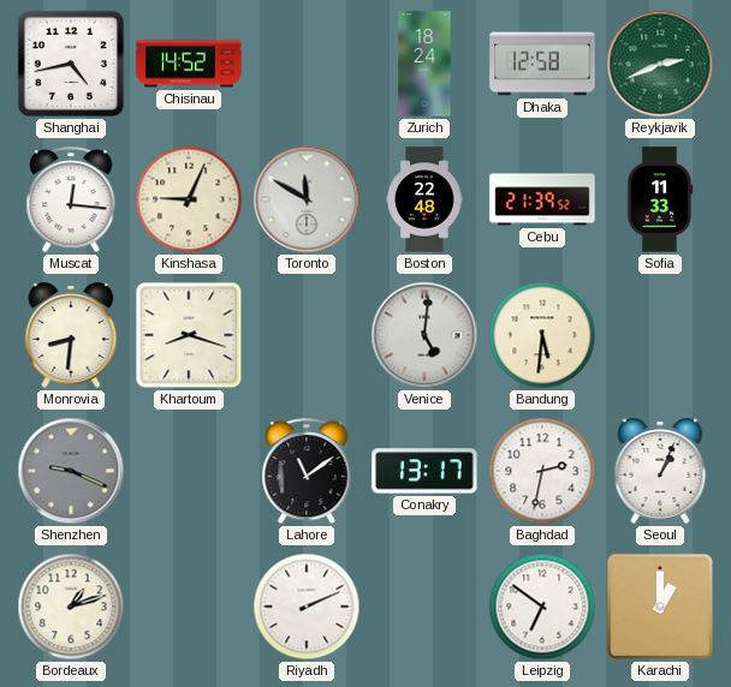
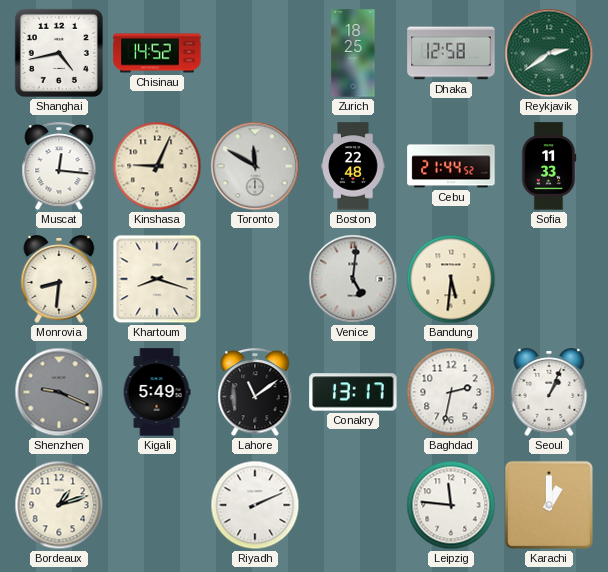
Zurich: 18:24 -> 18:25
Reykjavik: 2:41 -> 2:39
Cebu: 21:39 -> 21:44
Kigali: none -> 5:49
Leipzig: 6:51 -> 11:46
